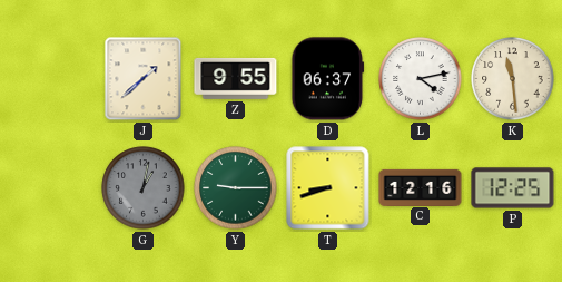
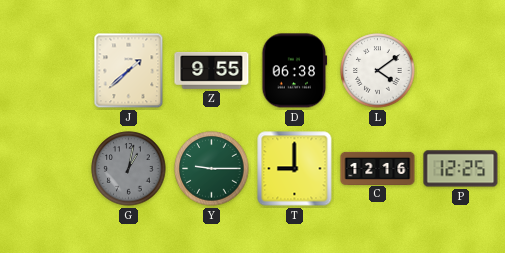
D: 06:37 -> 06:38
L: 4:13 -> 4:09
K: 11:29 -> none
T: 8:42 -> 9:00
